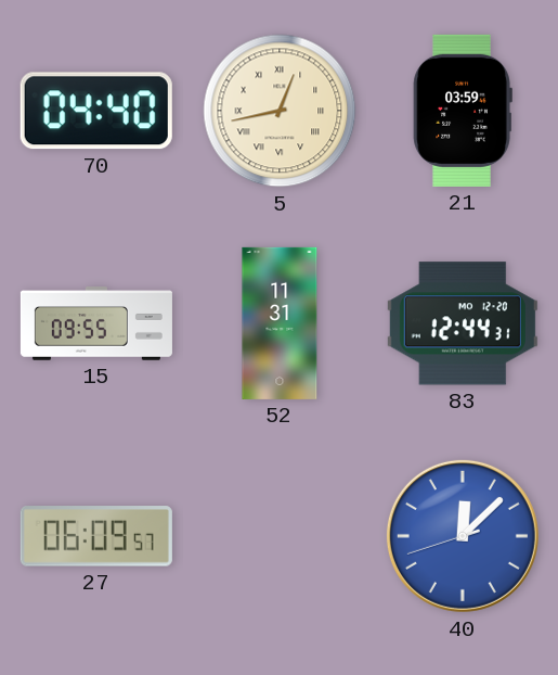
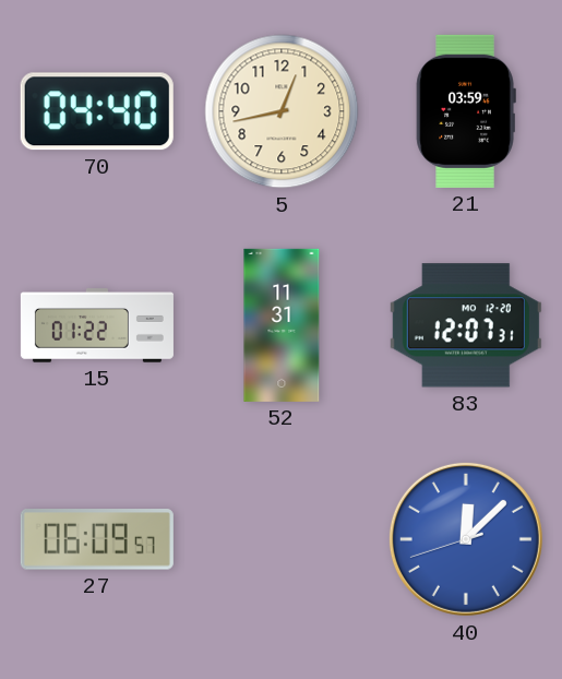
5 numerals: Roman -> Arabic
15: 09:55 -> 01:22
83: 12:44 -> 12:07
